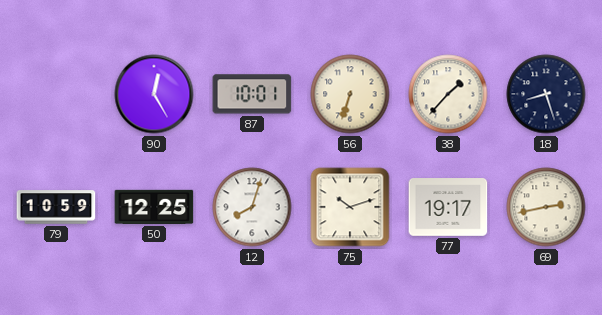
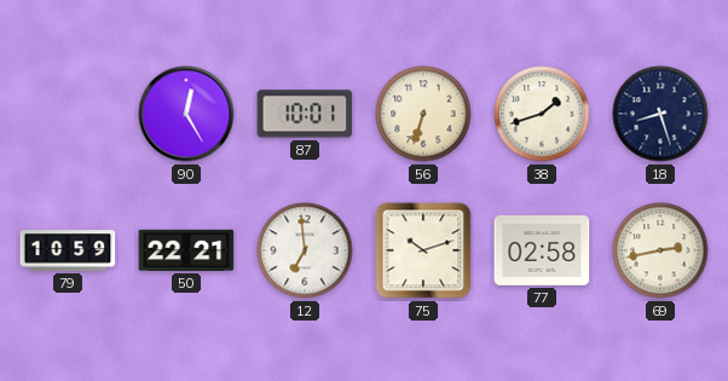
38: 1:37 -> 1:42
50: 12:25 -> 22:21
12: 8:03 -> 6:59
77: 19:17 -> 02:58
